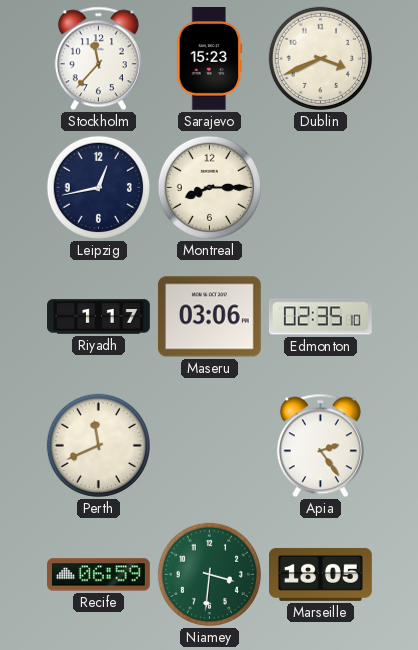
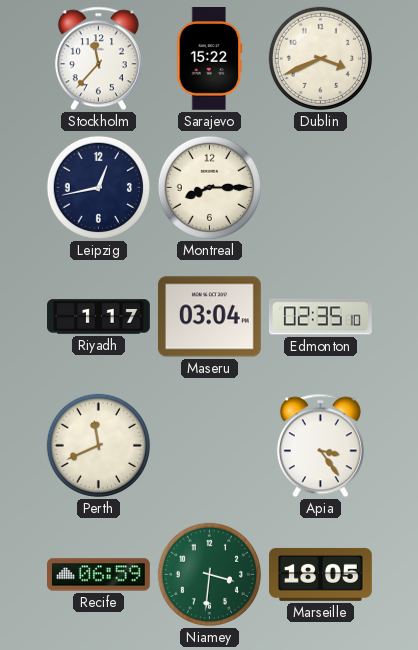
Sarajevo: 15:23 -> 15:22
Maseru: 03:06 -> 03:04
Apia: 2:24 -> 3:24
